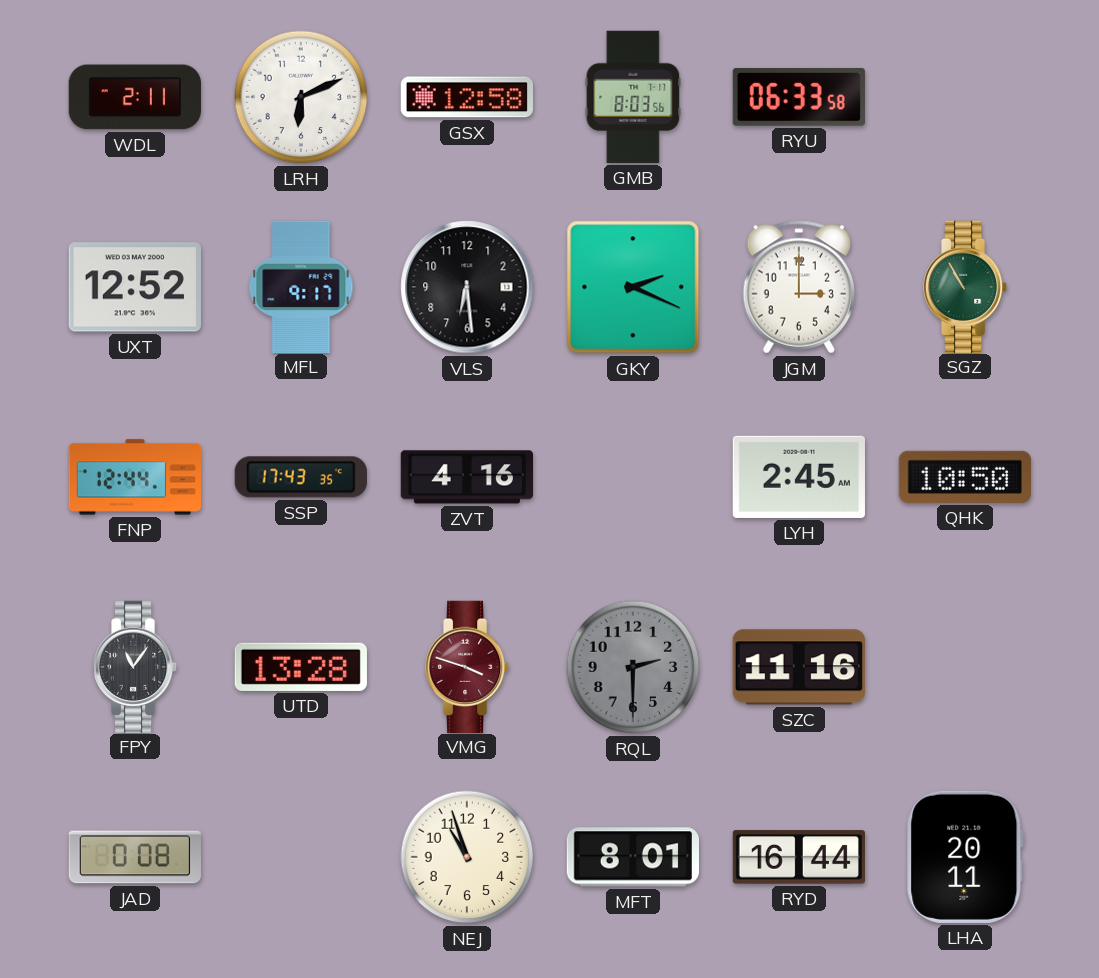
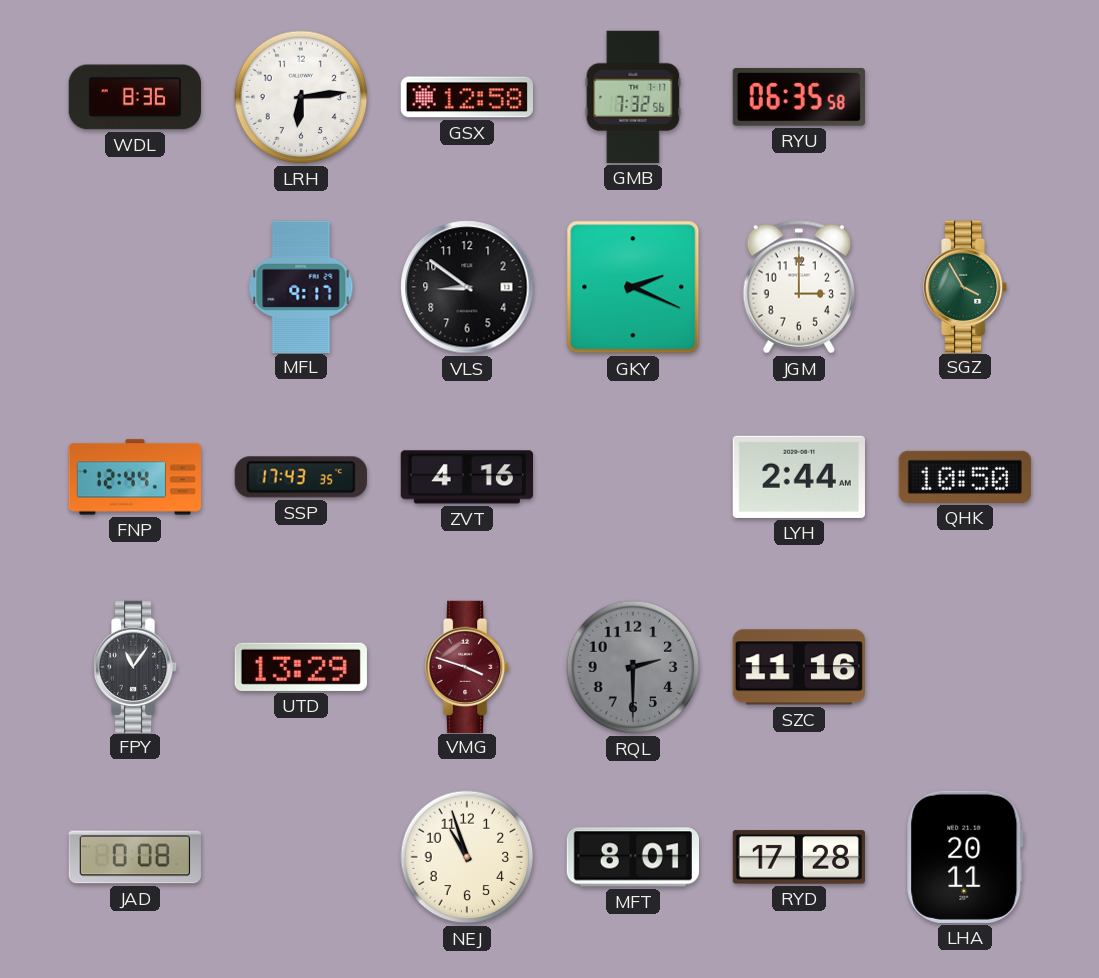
WDL: 2:11 -> 8:36
LRH: 6:11 -> 6:14
GMB: 8:03 -> 7:32
RYU: 06:33 -> 06:35
UXT: 12:52 -> none
VLS: 6:29 -> 8:51
SGZ: 10:55 -> 3:55
LYH: 2:45 -> 2:44
UTD: 13:28 -> 13:29
RYD: 16:44 -> 17:28
